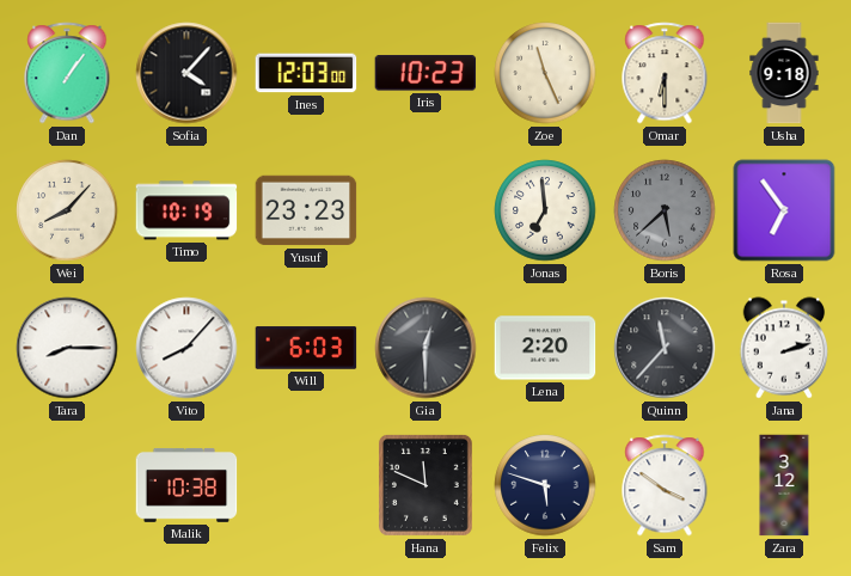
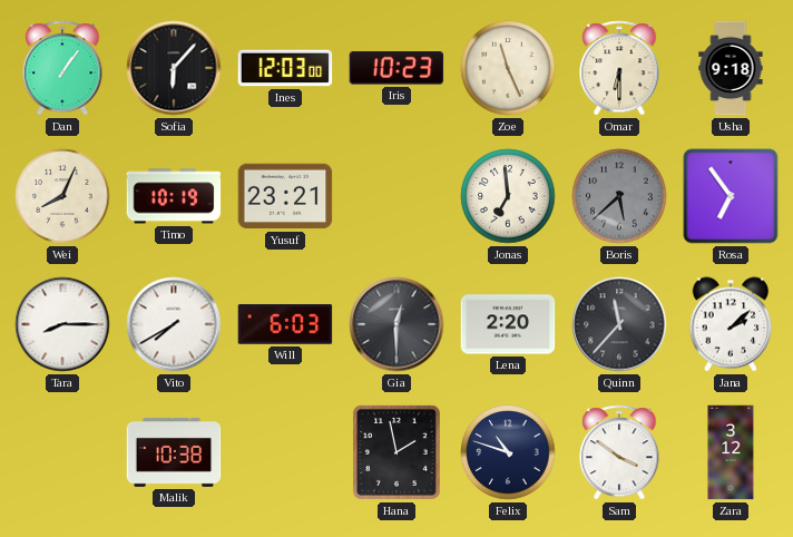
Sofia: 4:07 -> 6:07
Wei: 8:07 -> 8:04
Yusuf: 23:23 -> 23:21
Vito: 8:07 -> 7:40
Jana: 2:12 -> 2:08
Hana: 11:49 -> 1:58
Felix: 5:48 -> 10:48
